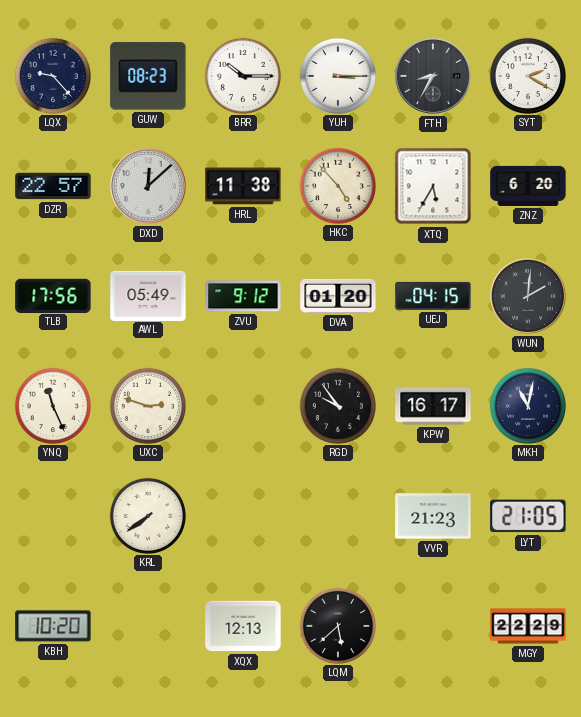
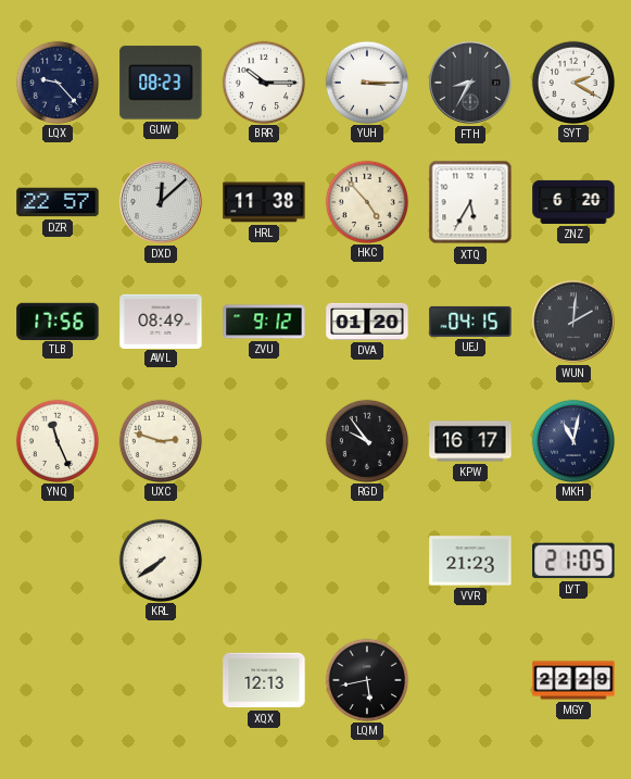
AWL: 05:49 -> 08:49
KBH: 10:20 -> none
LQM: 5:38 -> 5:43
